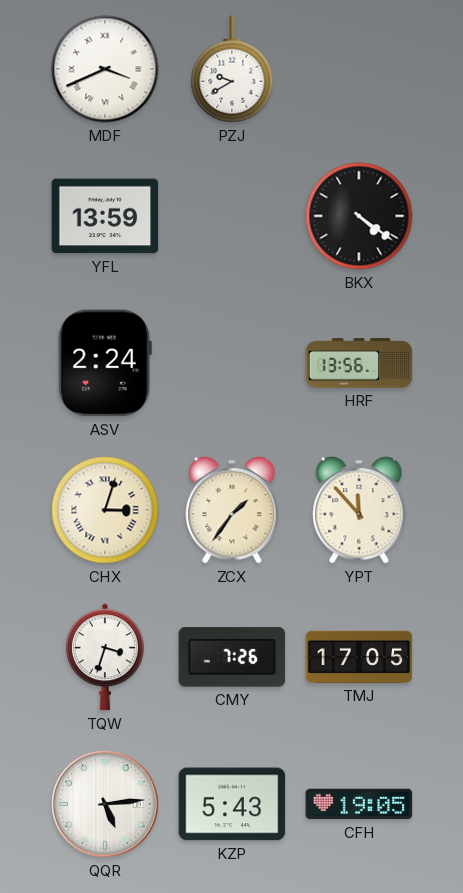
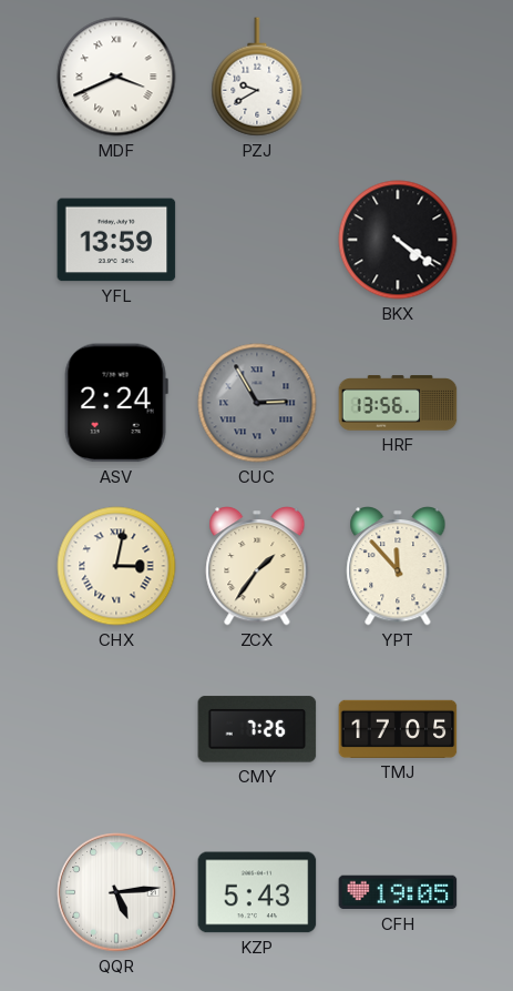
CUC: none -> 2:55
CHX: 3:03 -> 3:02
TQW: 3:33 -> none
